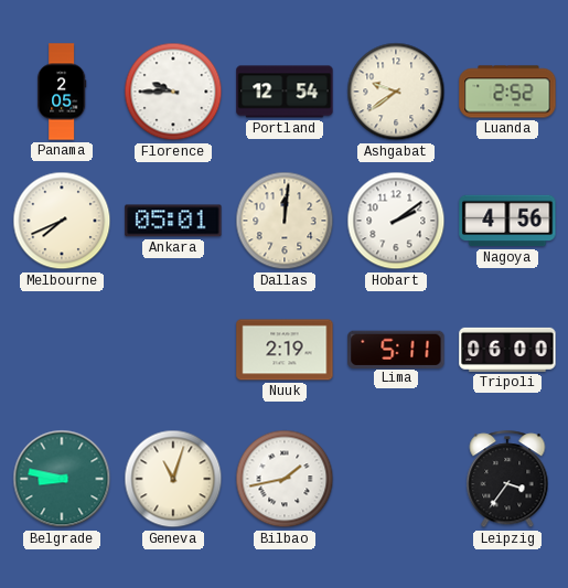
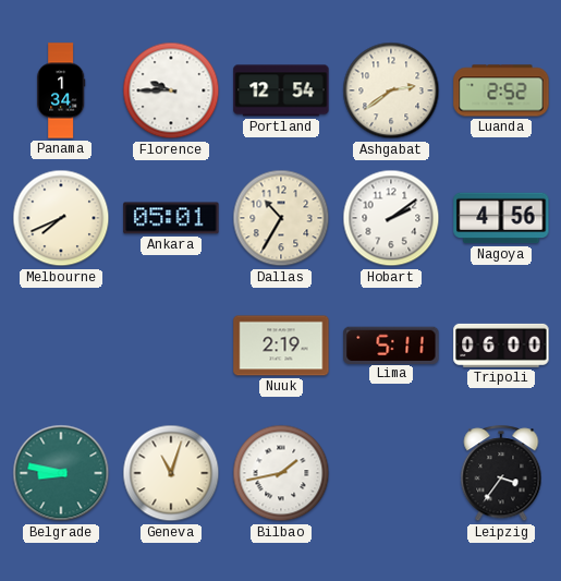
Panama: 2:05 -> 1:34
Ashgabat: 9:39 -> 2:39
Dallas: 12:01 -> 10:35
